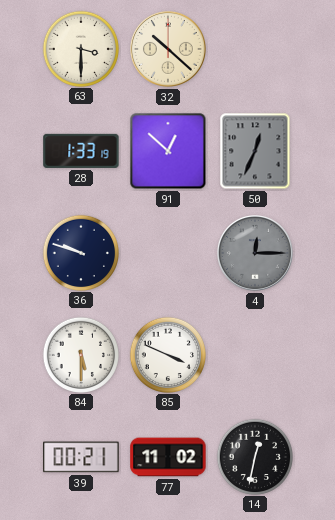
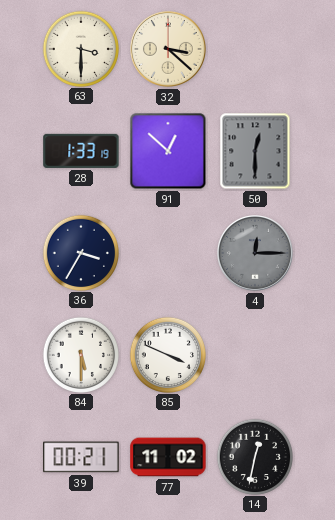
32: 10:22 -> 3:22
50: 12:34 -> 12:30
36: 9:48 -> 3:35
